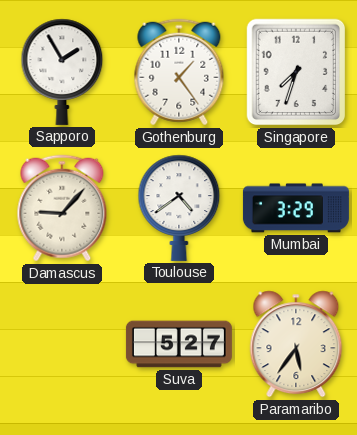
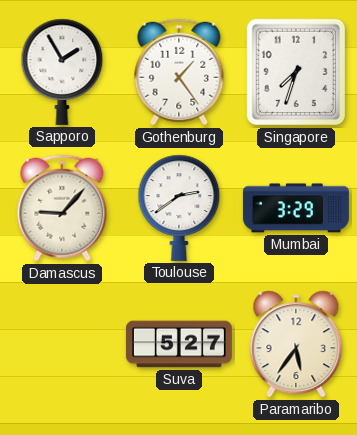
Toulouse: 4:39 -> 2:39
